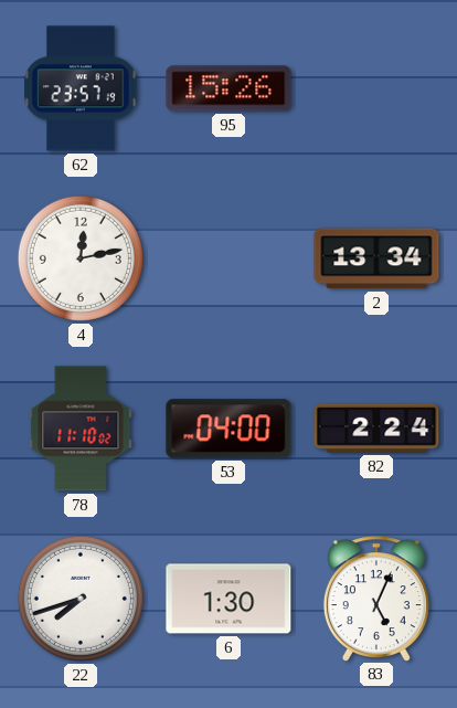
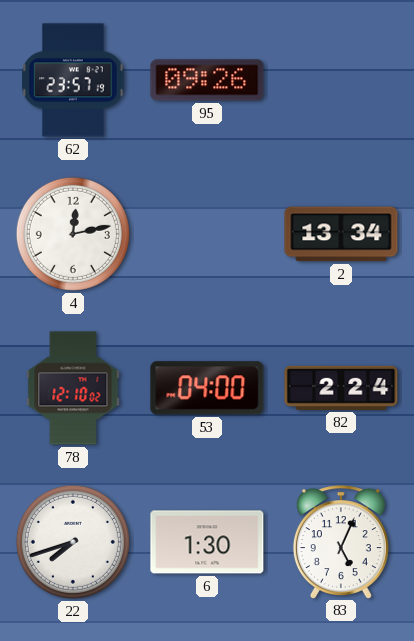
95: 15:26 -> 09:26
78: 11:10 -> 12:10
